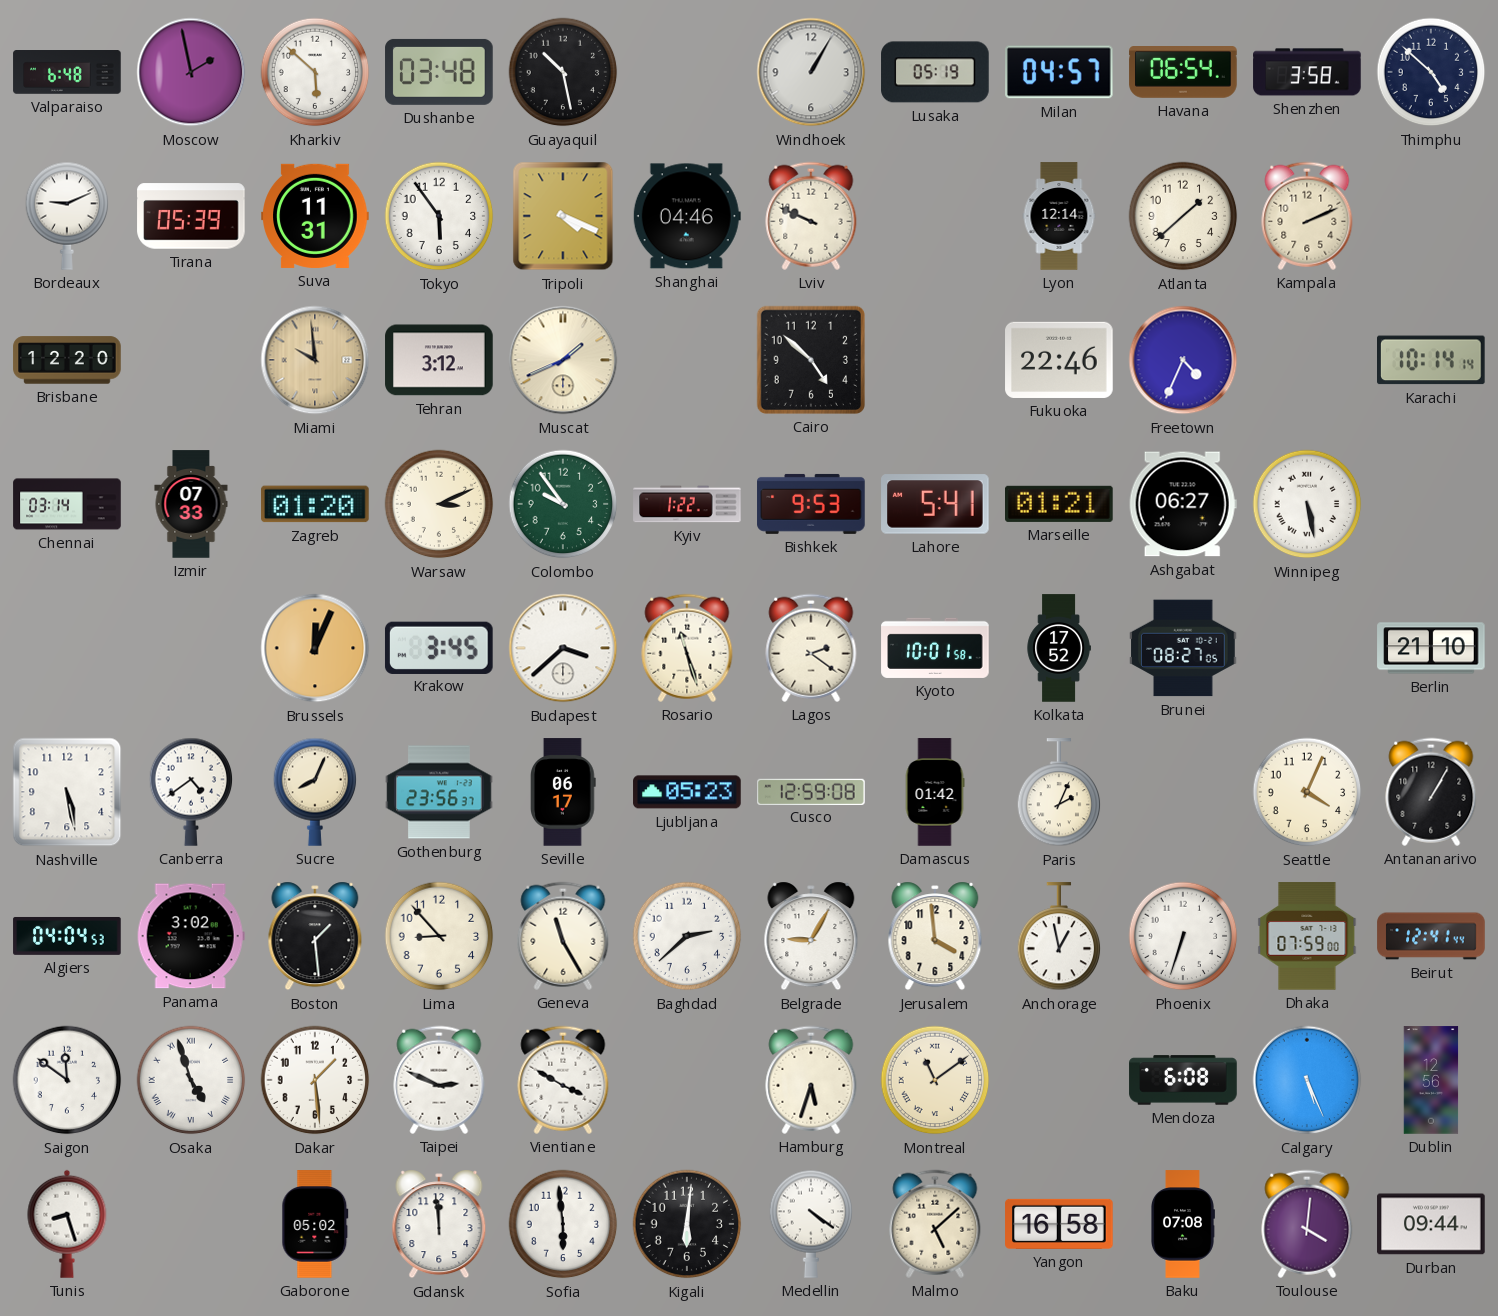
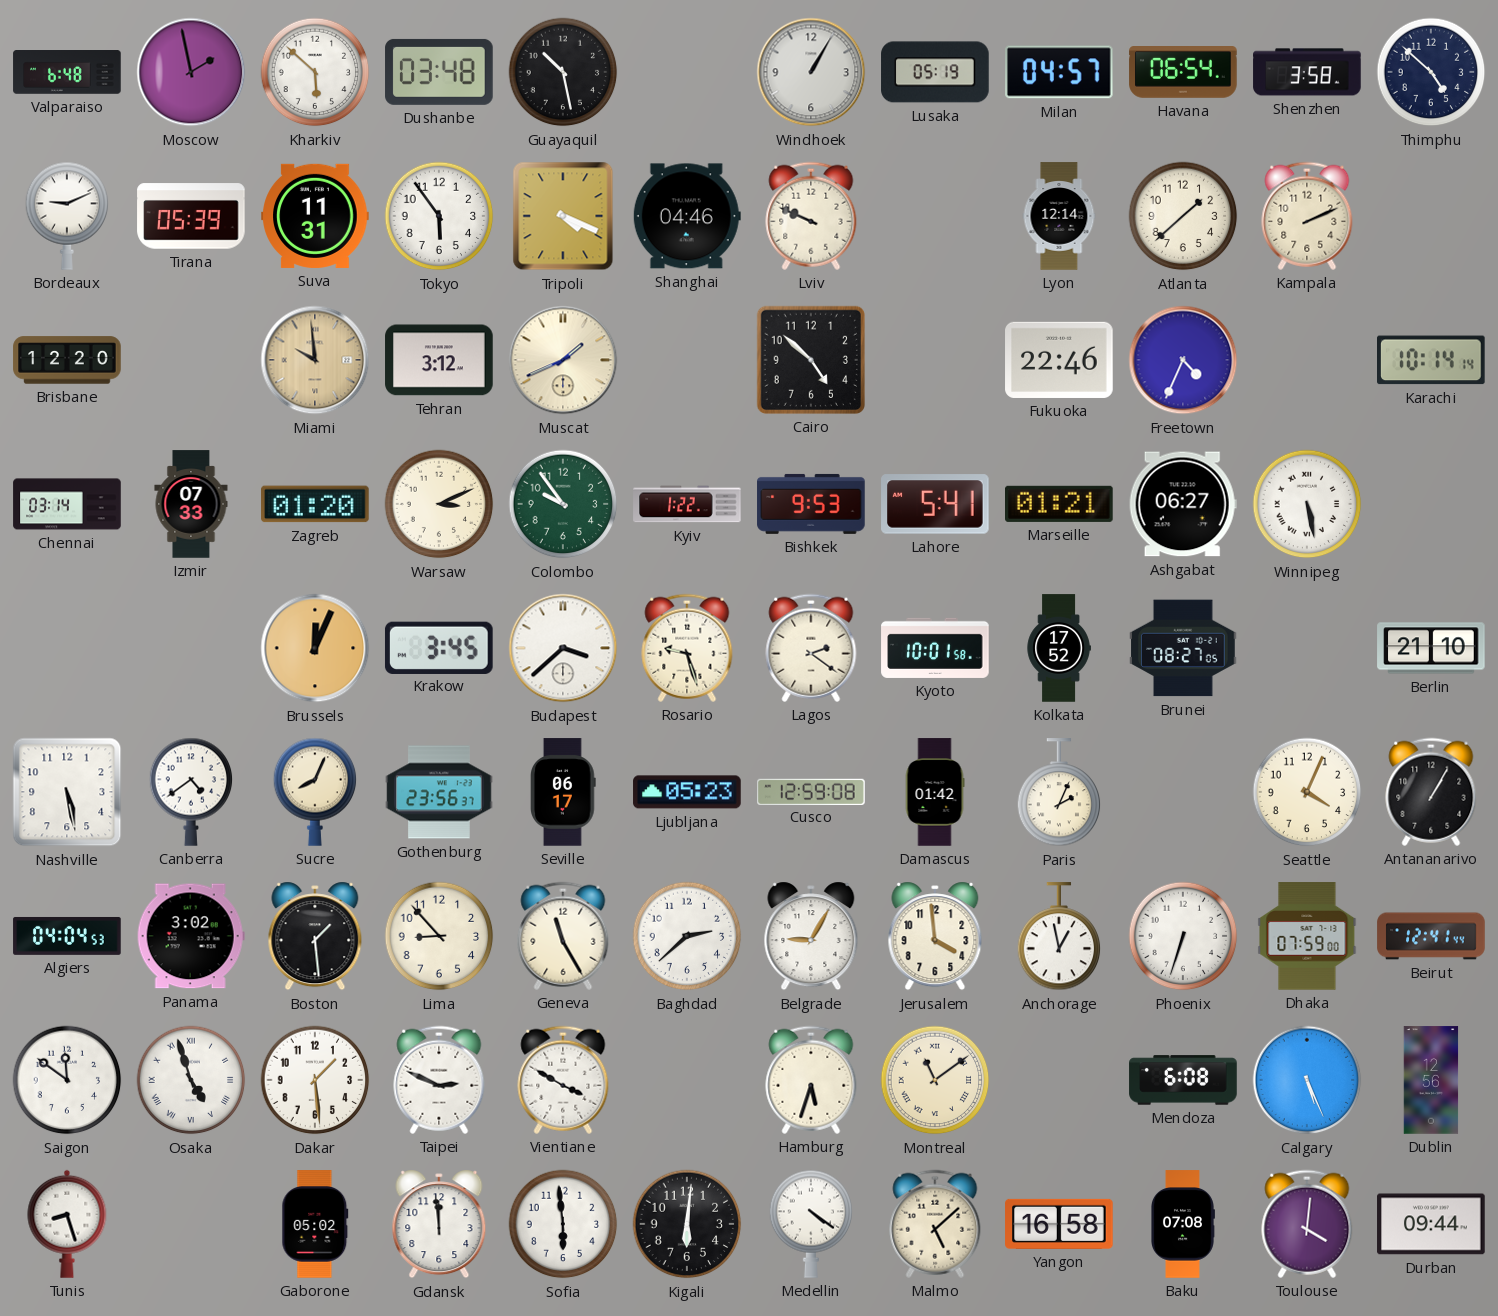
Rosario: 11:27 -> 9:27
